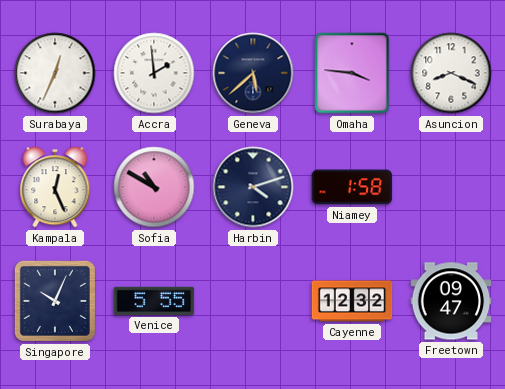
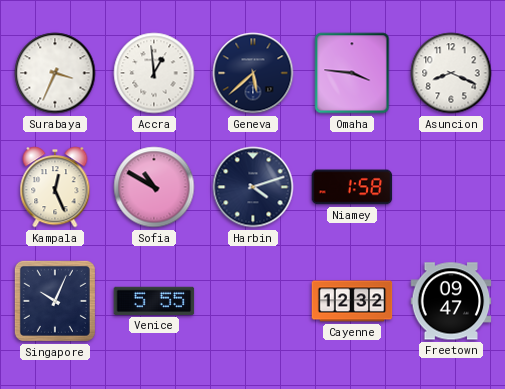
Surabaya: 12:34 -> 3:34
Accra: 1:59 -> 12:59
